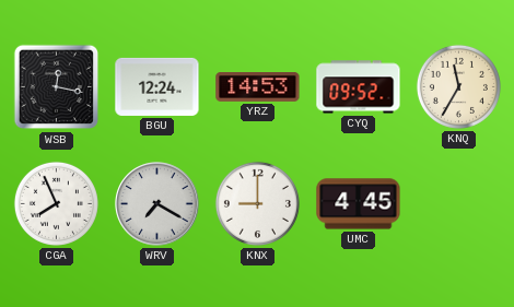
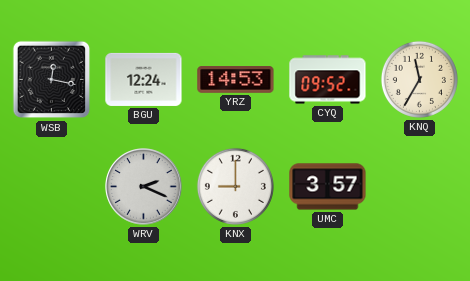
CGA: 7:56 -> none
WRV: 7:20 -> 2:19
UMC: 4:45 -> 3:57
